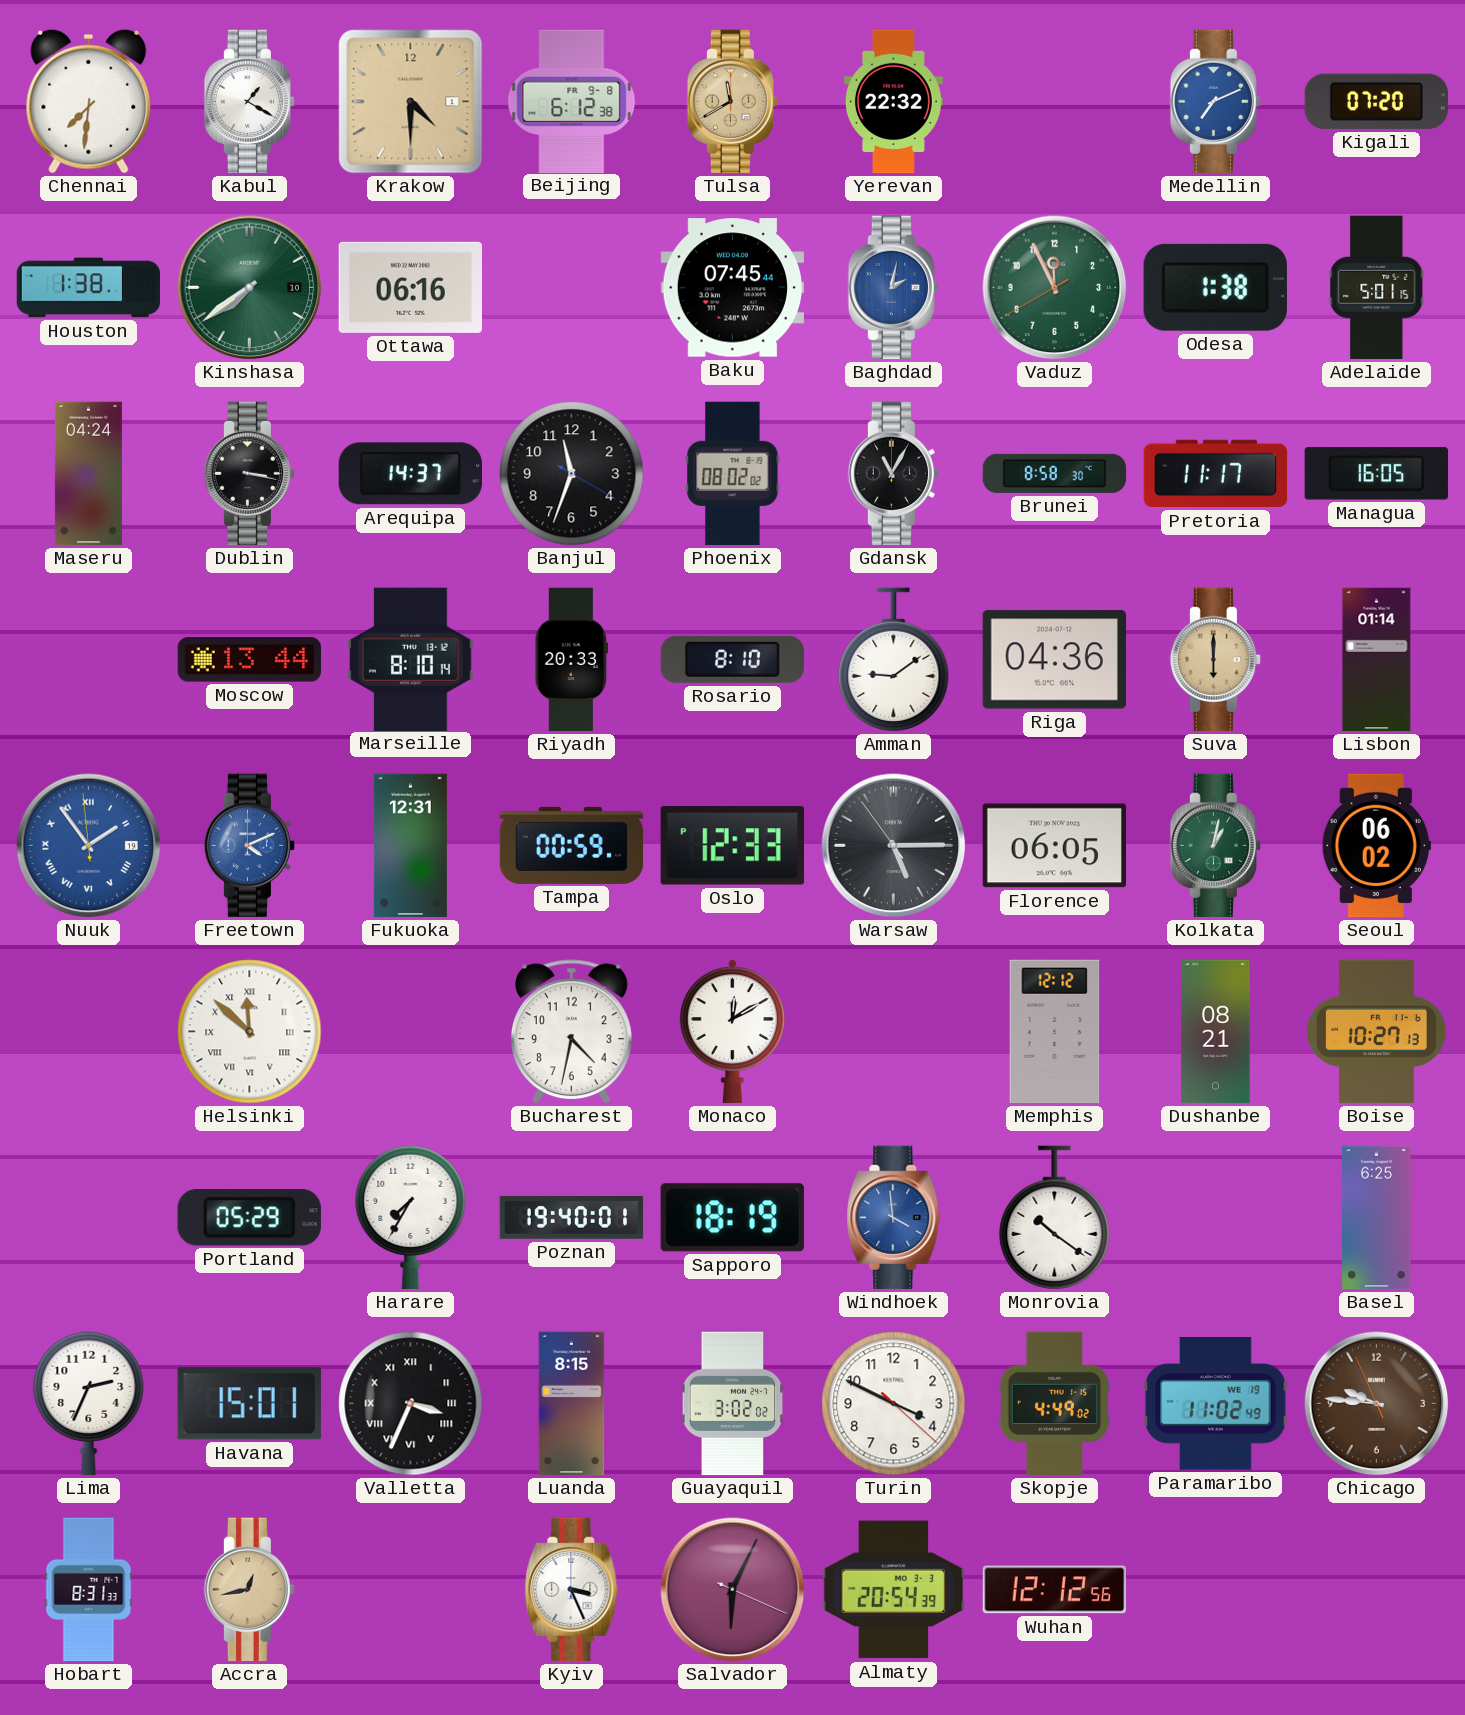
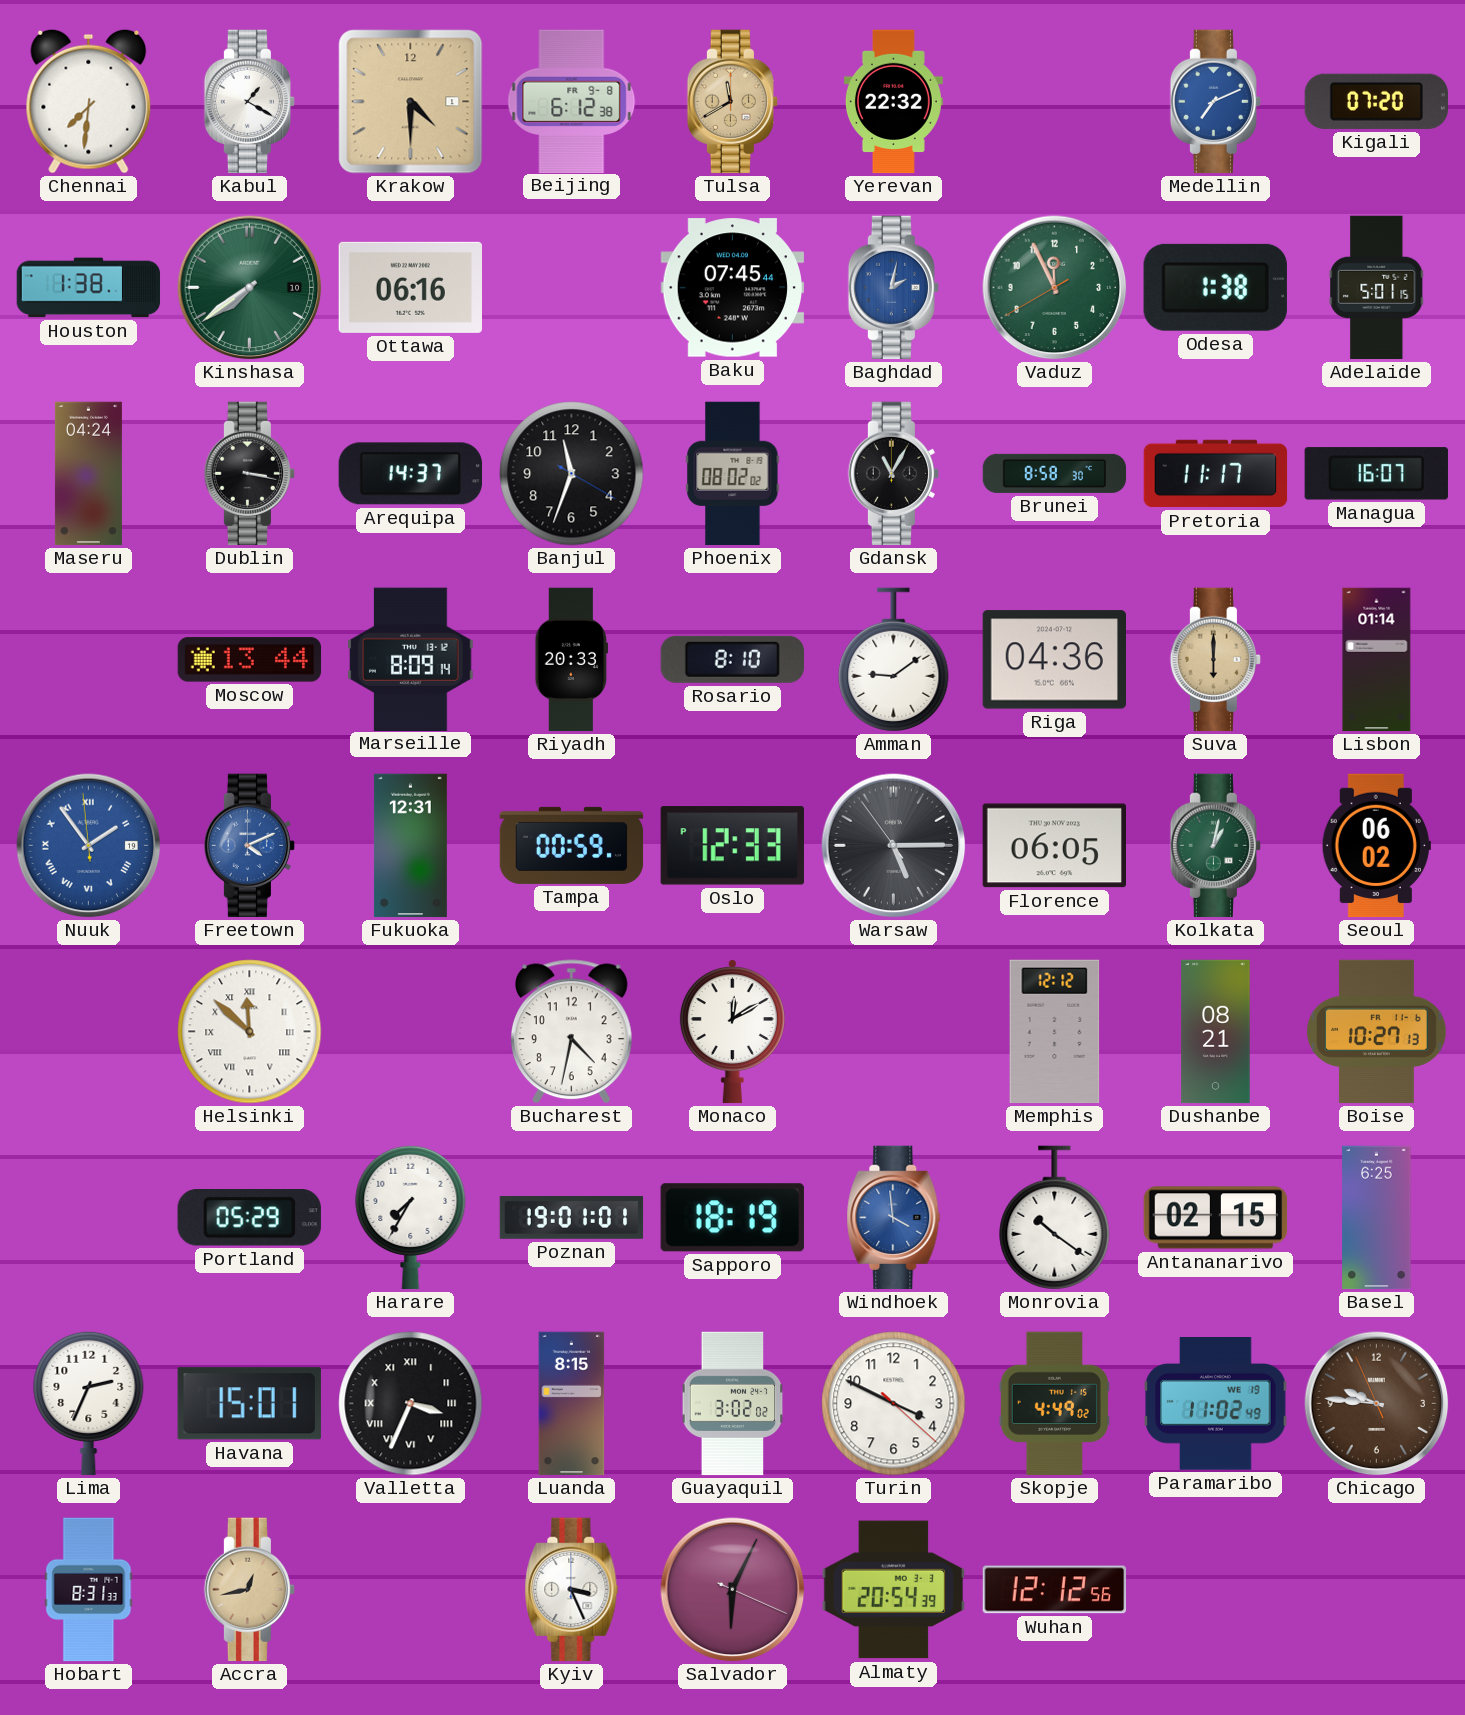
Managua: 16:05 -> 16:07
Marseille: 8:10 -> 8:09
Poznan: 19:40 -> 19:01
Antananarivo: none -> 02:15
